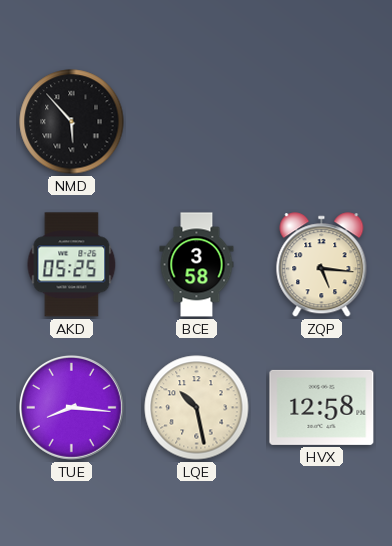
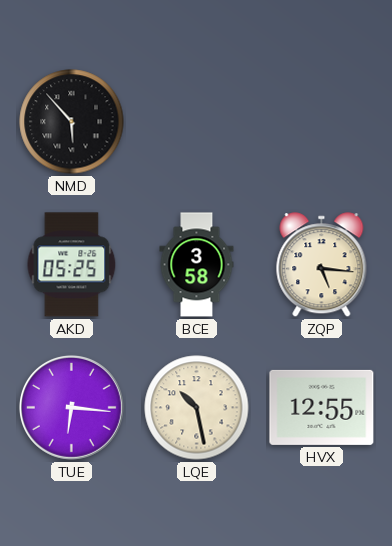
TUE: 8:16 -> 6:16
HVX: 12:58 -> 12:55
